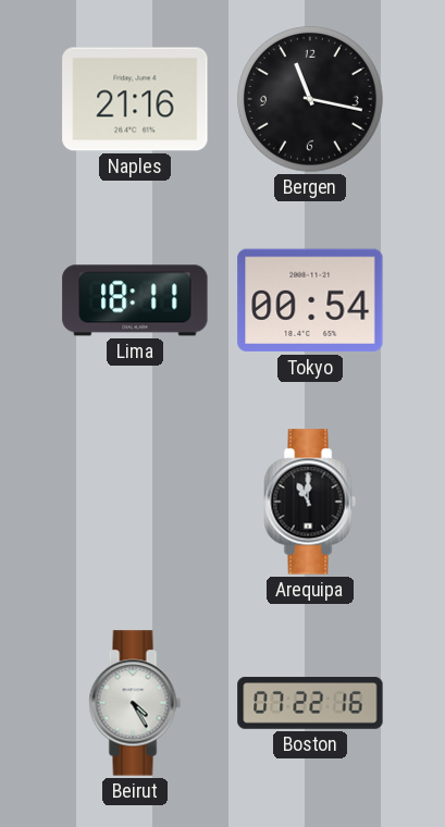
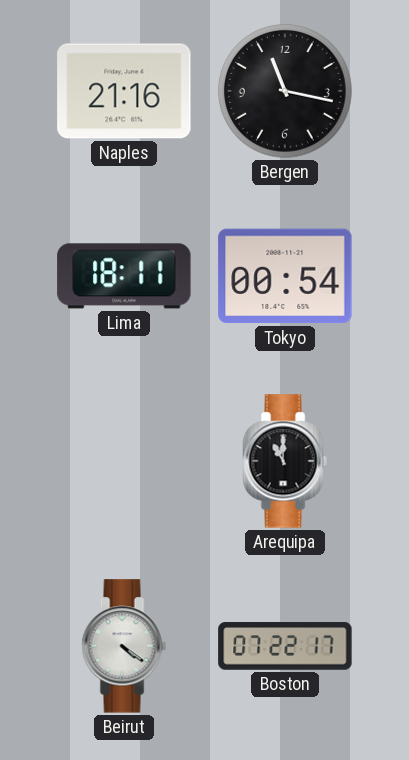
Beirut: 4:25 -> 4:21
Boston: 07:22:16 -> 07:22:17
